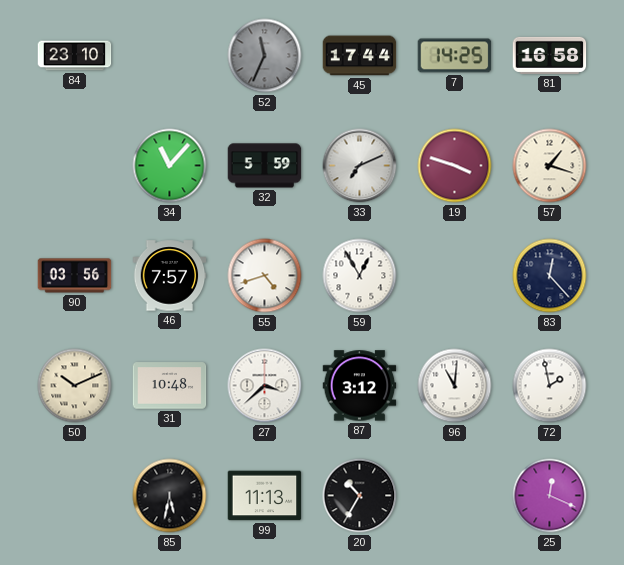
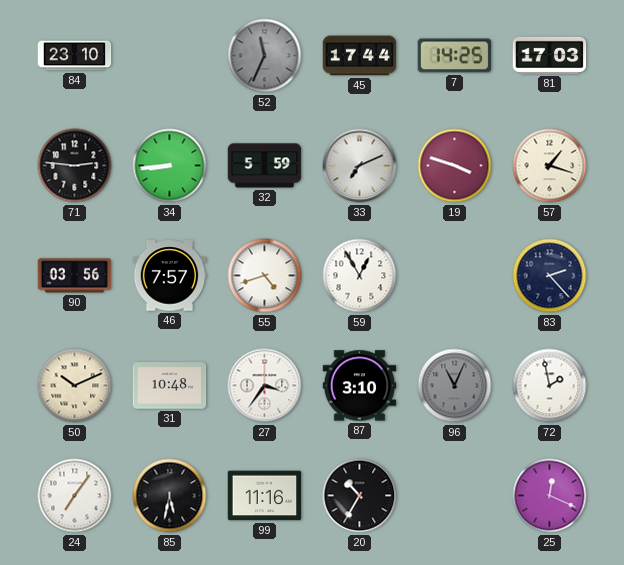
81: 16:58 -> 17:03
71: none -> 2:46
34: 11:07 -> 8:44
83: 12:23 -> 2:23
27: 3:38 -> 3:36
87: 3:12 -> 3:10
96: 11:01 -> 11:04
96 dial: white -> grey
24: none -> 7:06
99: 11:13 -> 11:16
